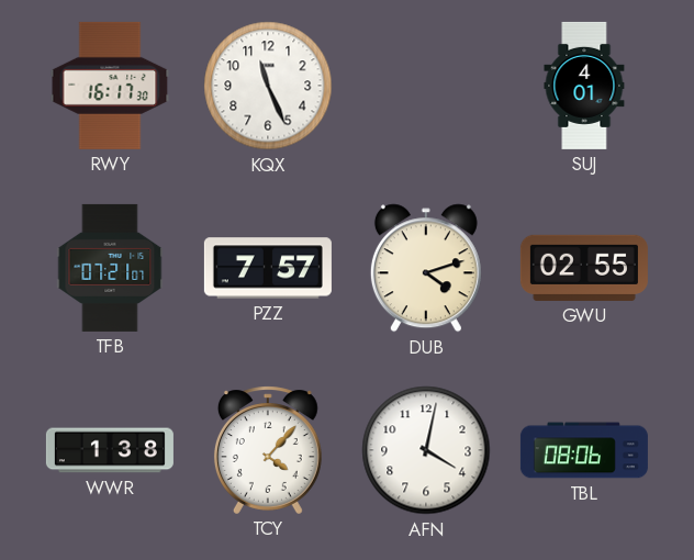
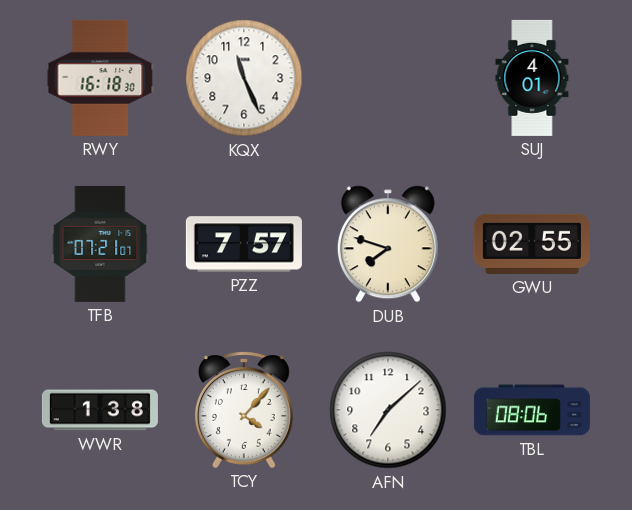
RWY: 16:17 -> 16:18
DUB: 4:12 -> 7:48
AFN: 4:02 -> 7:08
